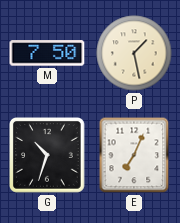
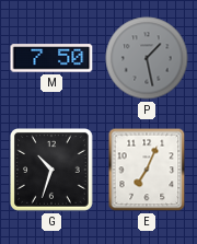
P dial: cream -> grey
